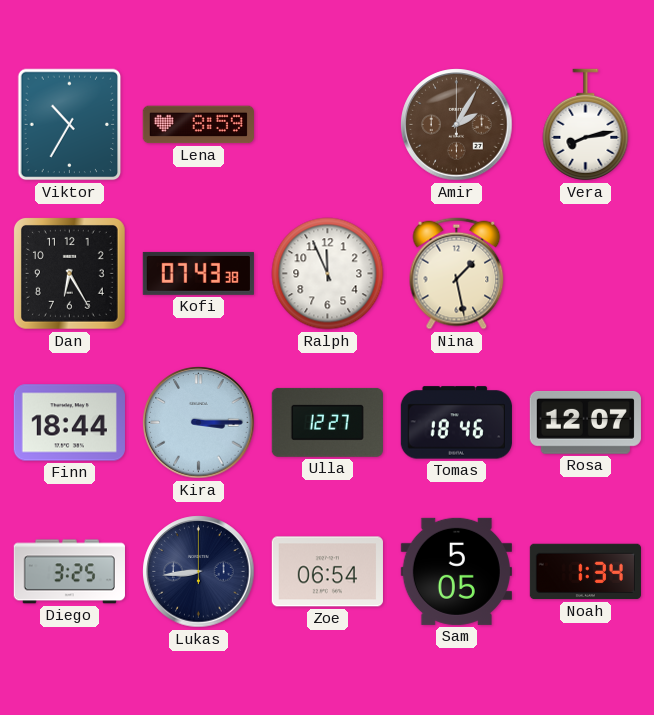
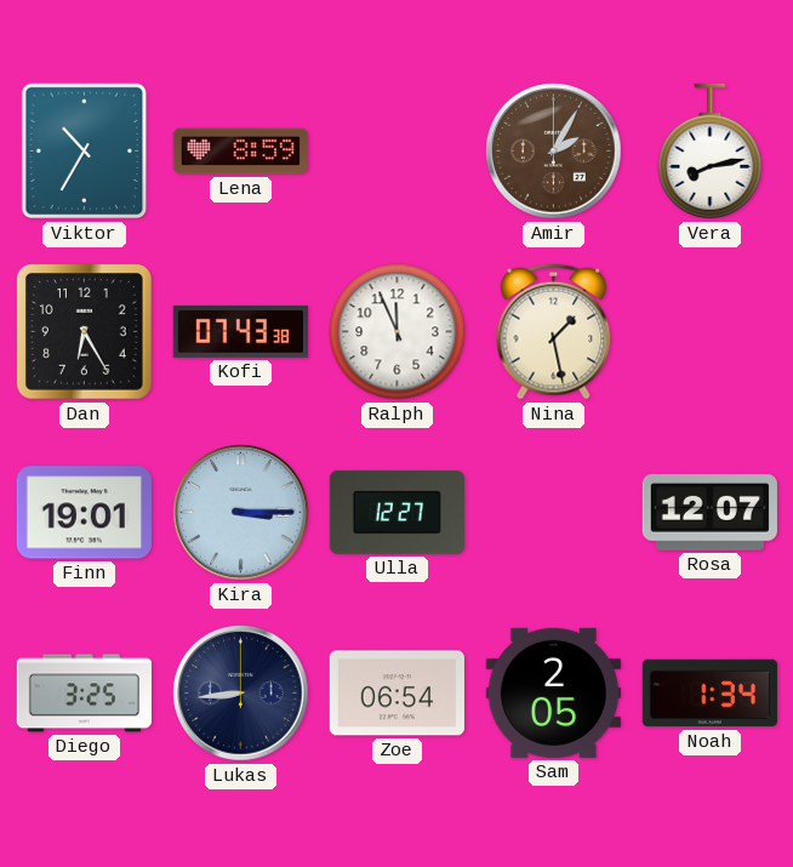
Finn: 18:44 -> 19:01
Tomas: 18:46 -> none
Sam: 5:05 -> 2:05
